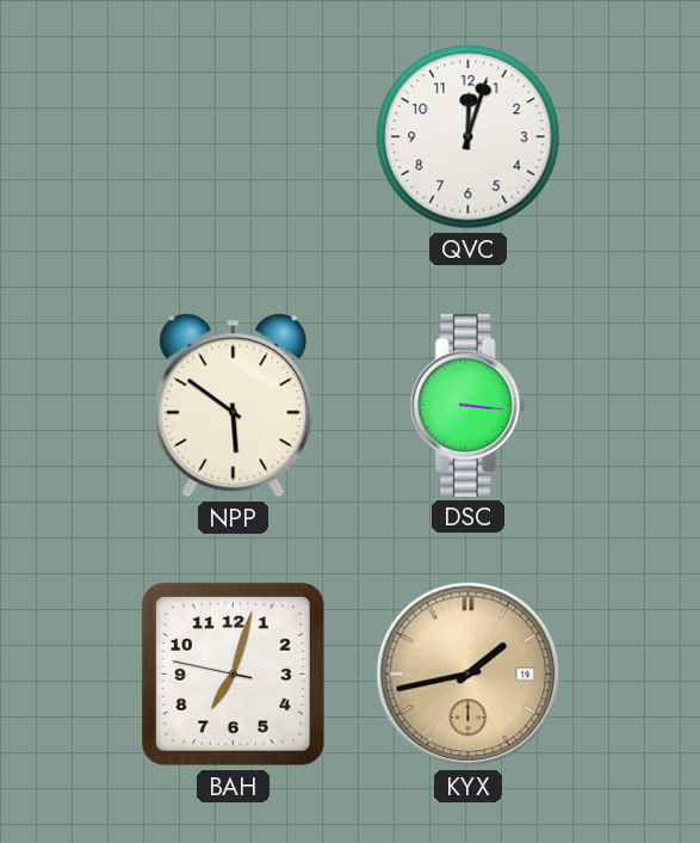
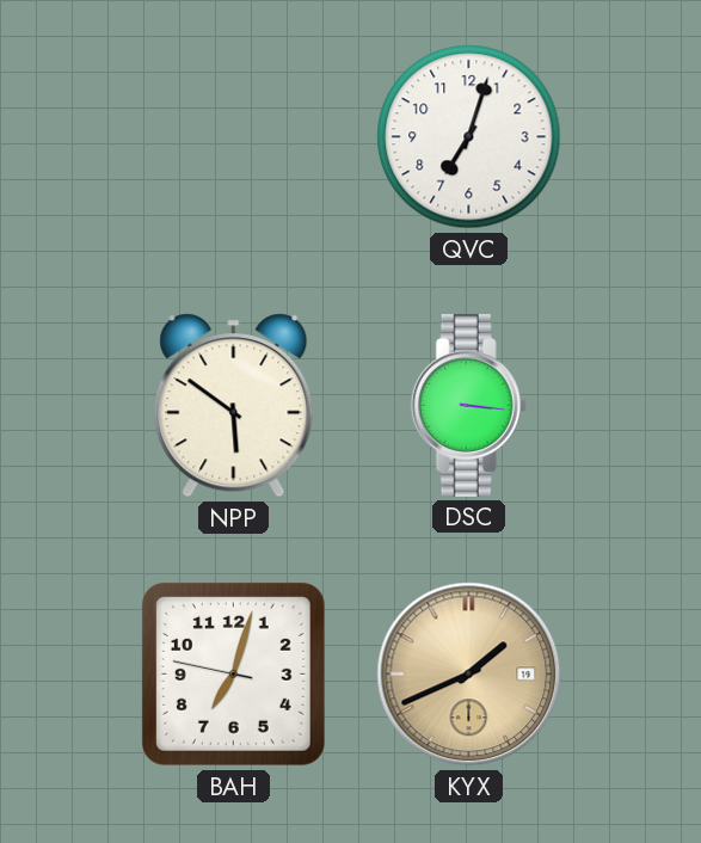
QVC: 12:03 -> 7:03
KYX: 1:43 -> 1:41
